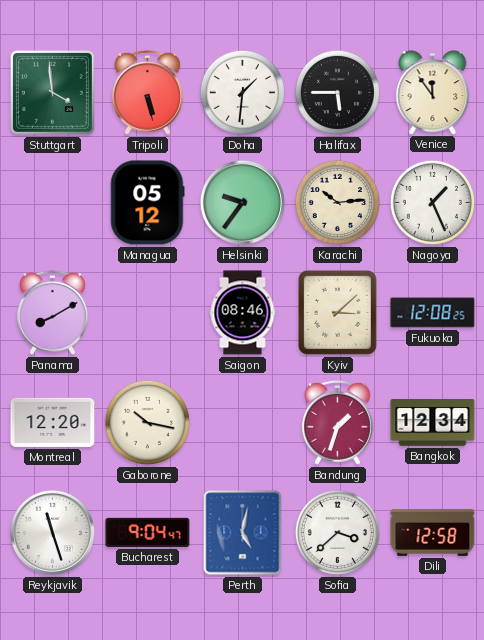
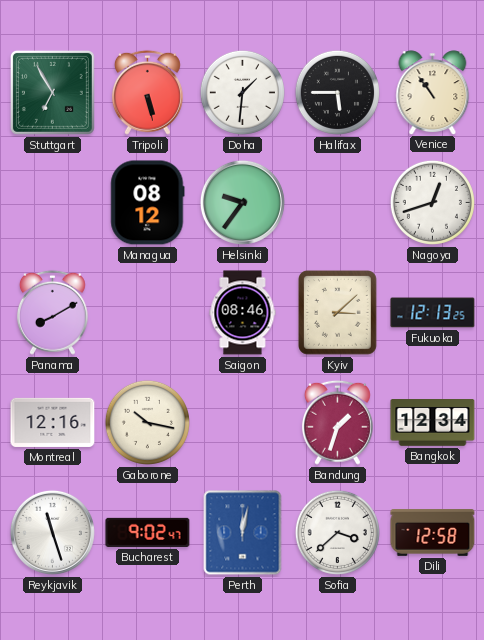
Stuttgart: 3:59 -> 6:55
Venice: 11:54 -> 10:54
Managua: 05:12 -> 08:12
Karachi: 10:14 -> none
Nagoya: 1:26 -> 12:42
Fukuoka: 12:08 -> 12:13
Montreal: 12:20 -> 12:16
Bucharest: 9:04 -> 9:02
Perth: 5:02 -> 12:02
